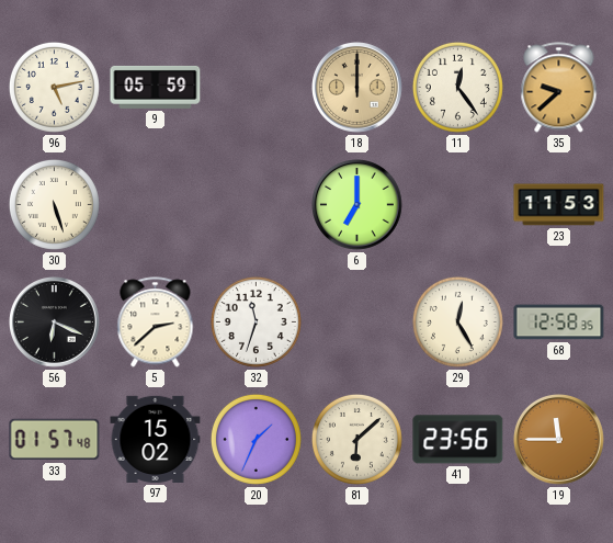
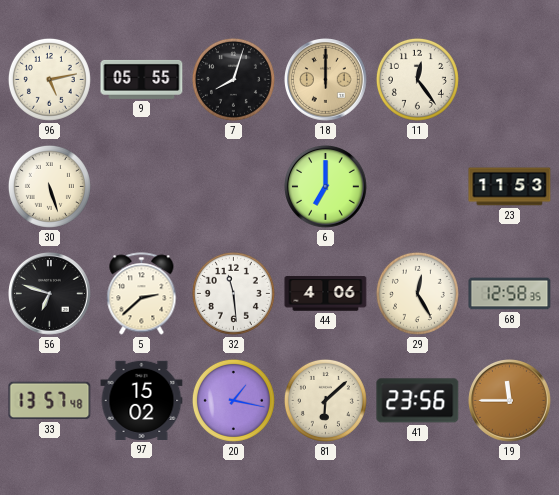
9: 05:59 -> 05:55
7: none -> 8:03
35: 9:38 -> none
56: 6:19 -> 6:48
32: 11:33 -> 11:29
44: none -> 4:06
33: 01:57 -> 13:57
20: 1:34 -> 1:17
